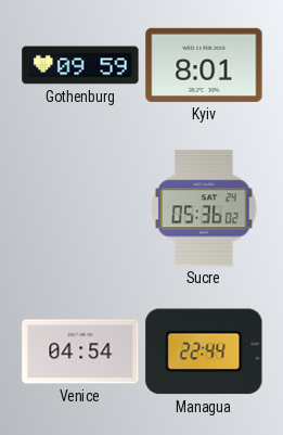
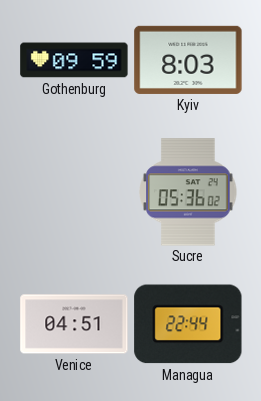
Kyiv: 8:01 -> 8:03
Venice: 04:54 -> 04:51
